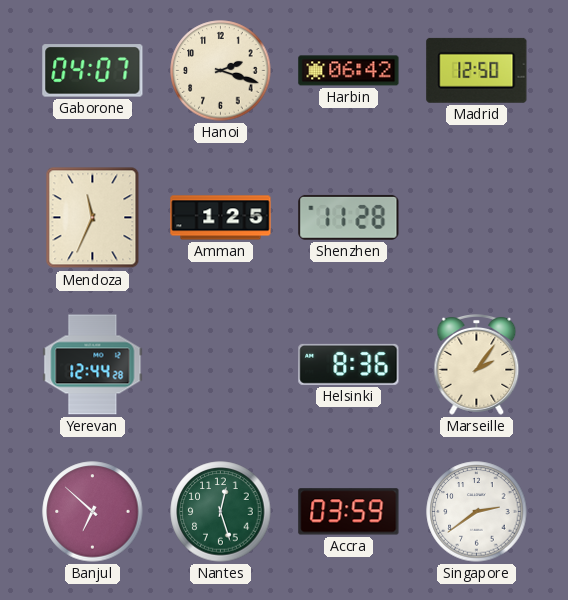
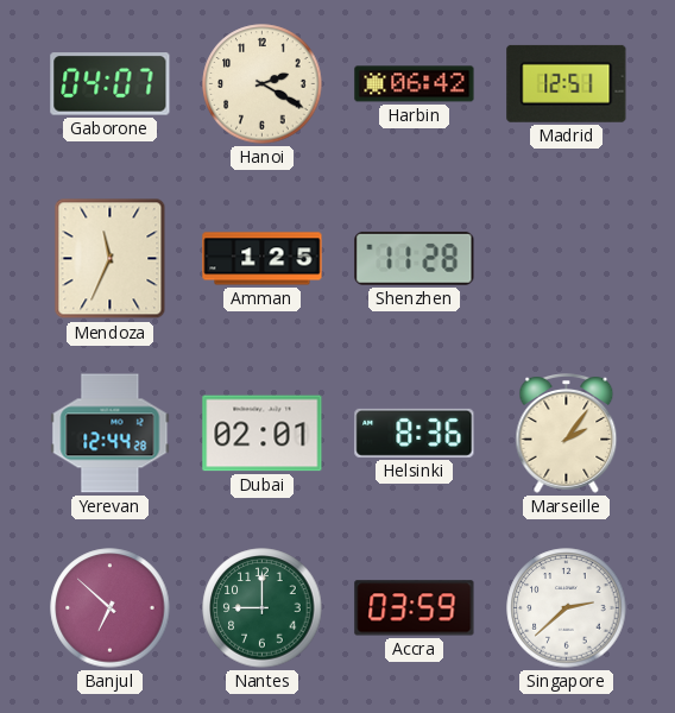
Hanoi: 2:18 -> 2:20
Madrid: 12:50 -> 12:51
Dubai: none -> 02:01
Nantes: 12:27 -> 9:00
Singapore: 2:39 -> 2:38
